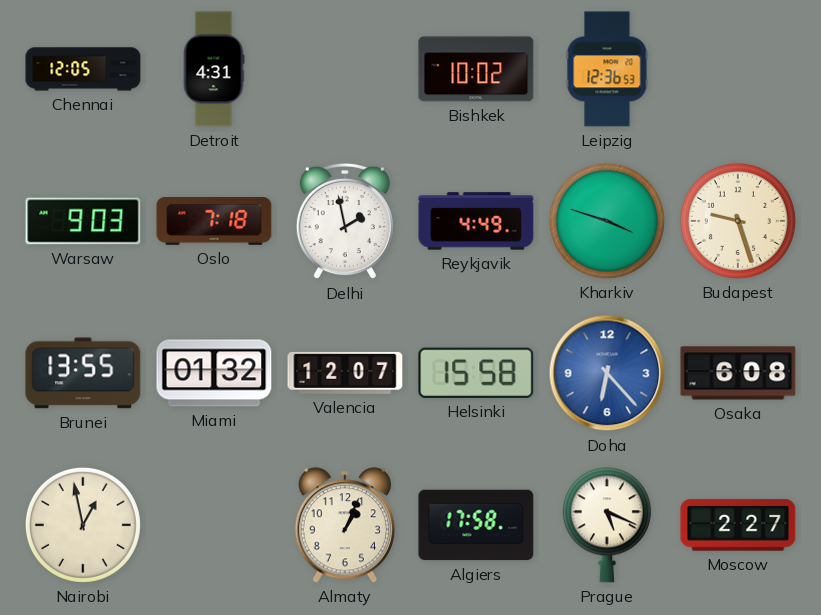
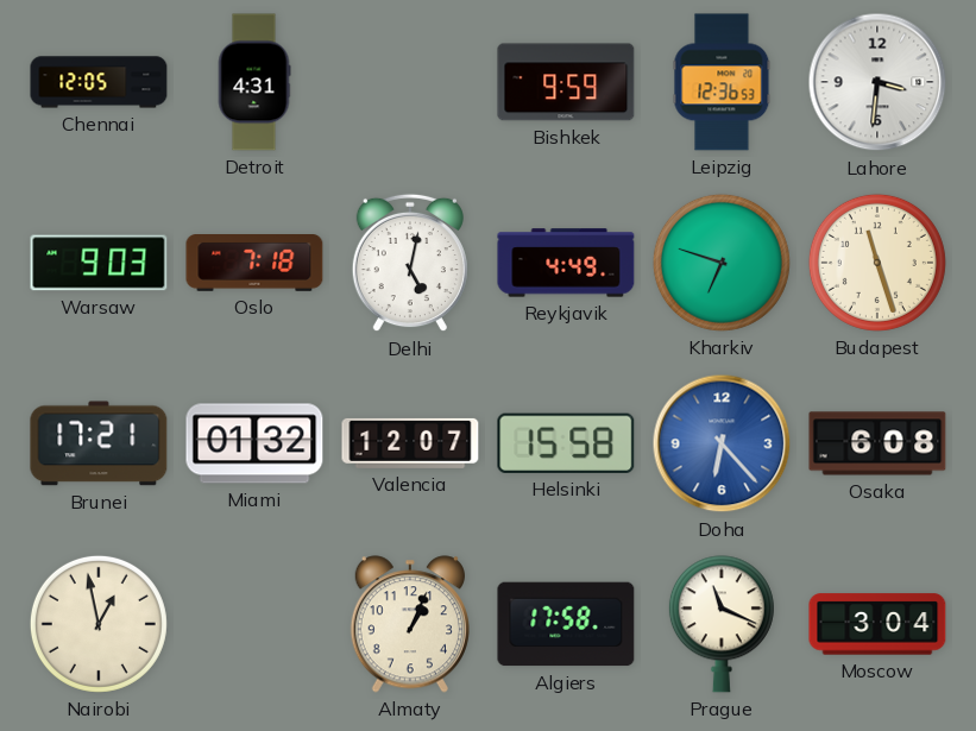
Bishkek: 10:02 -> 9:59
Lahore: none -> 3:31
Delhi: 1:58 -> 5:02
Kharkiv: 3:48 -> 6:48
Budapest: 9:27 -> 11:27
Brunei: 13:55 -> 17:21
Prague: 5:19 -> 11:19
Moscow: 2:27 -> 3:04
